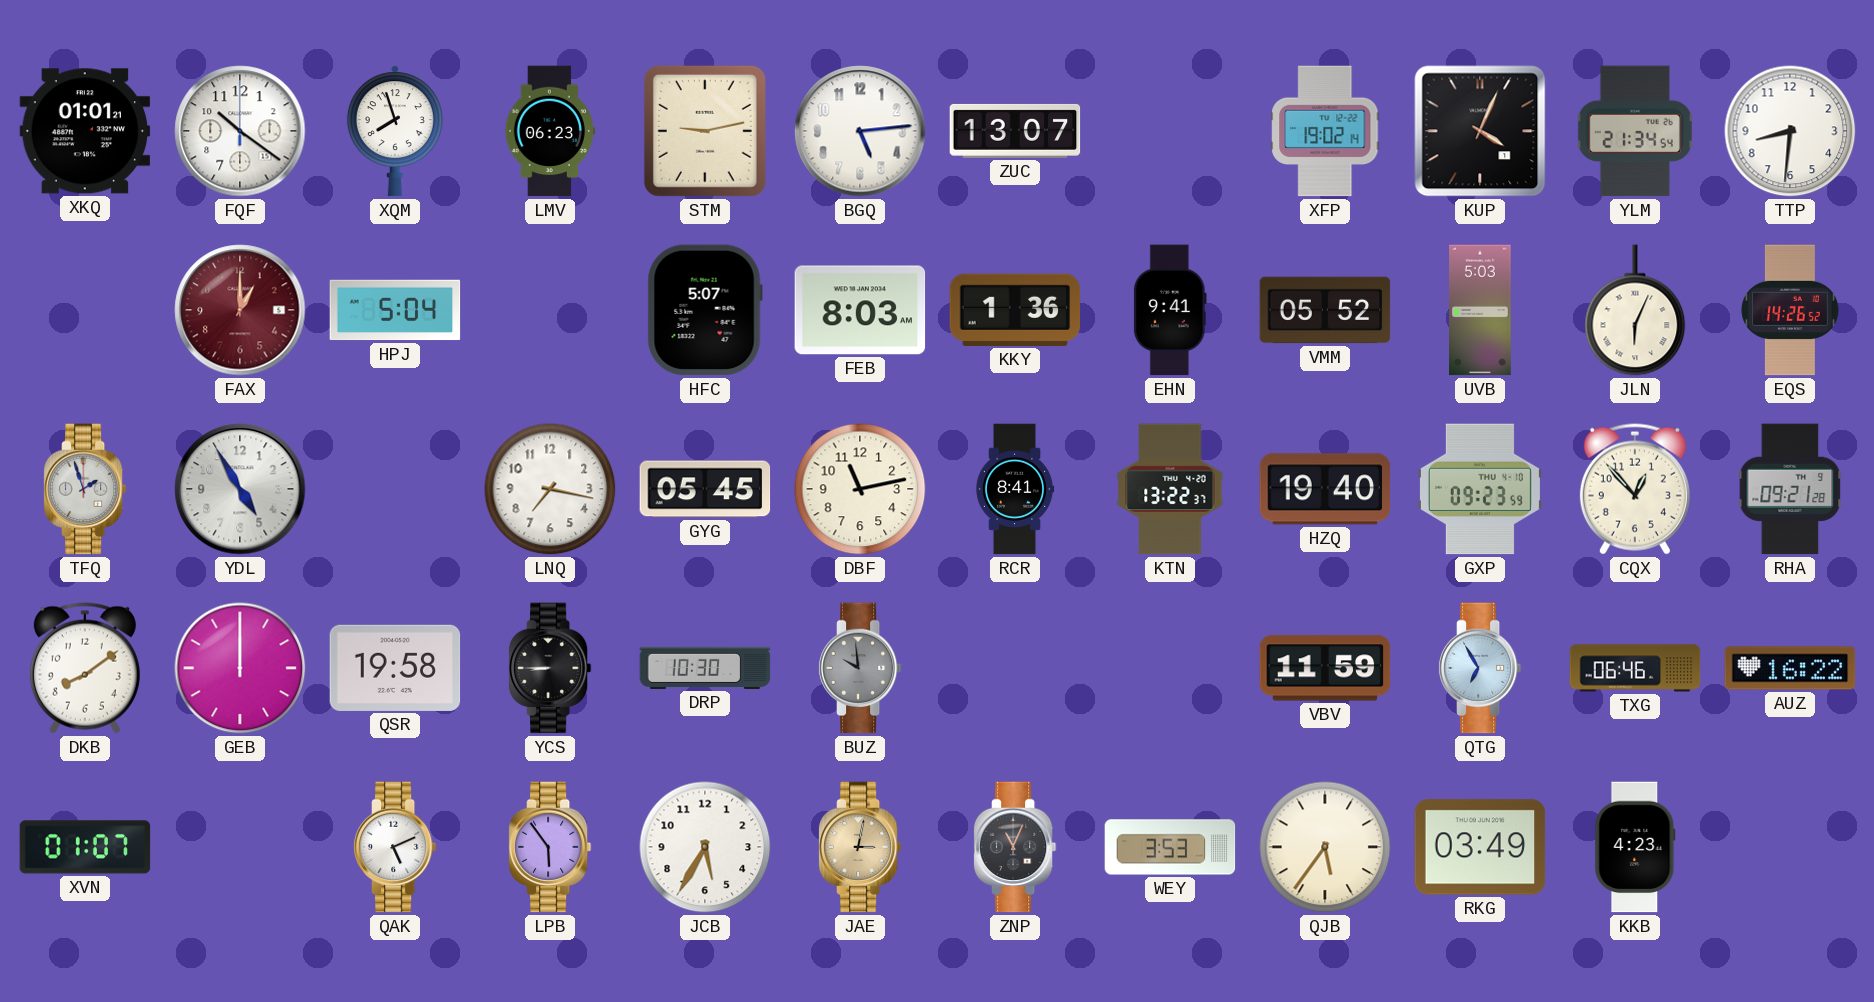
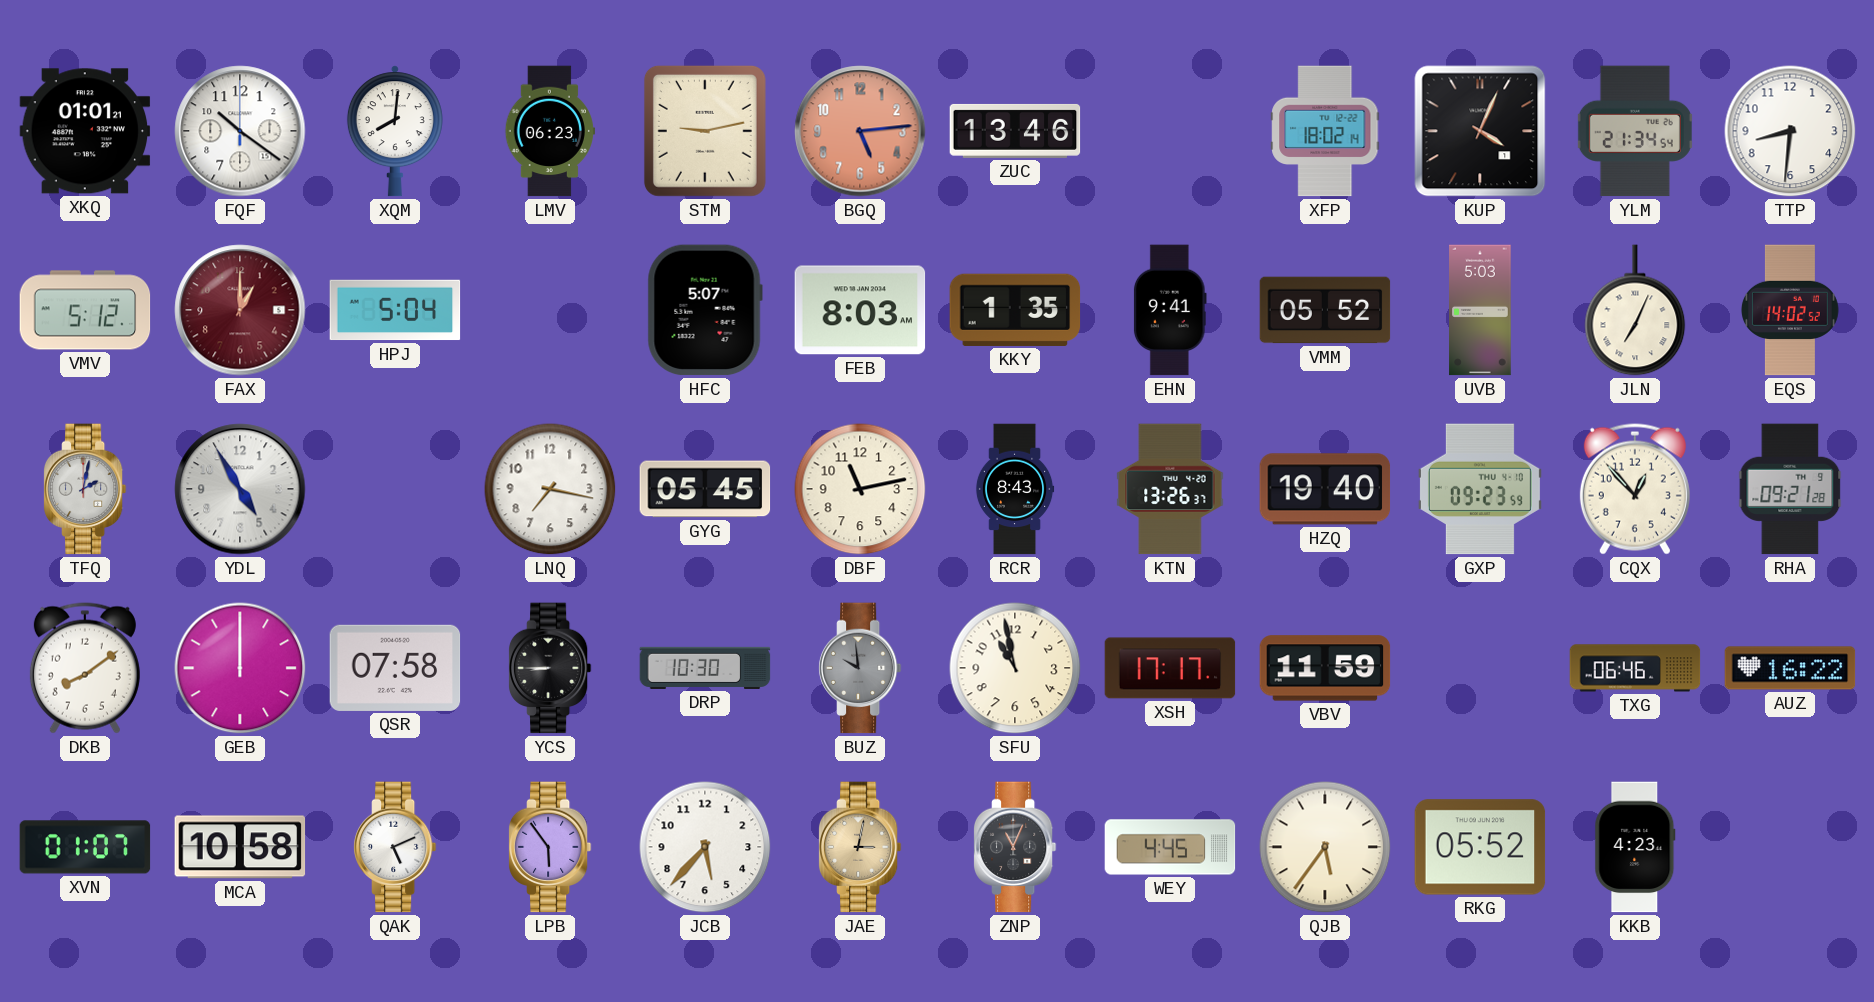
XQM: 7:57 -> 8:01
BGQ dial: white -> salmon
ZUC: 13:07 -> 13:46
XFP: 19:02 -> 18:02
VMV: none -> 5:12
KKY: 1:36 -> 1:35
JLN: 6:04 -> 7:04
EQS: 14:26 -> 14:02
TFQ: 1:57 -> 2:02
RCR: 8:41 -> 8:43
KTN: 13:22 -> 13:26
QSR: 19:58 -> 07:58
SFU: none -> 10:58
XSH: none -> 17:17
QTG: 6:55 -> none
MCA: none -> 10:58
JCB: 5:35 -> 5:37
WEY: 3:53 -> 4:45
RKG: 03:49 -> 05:52
